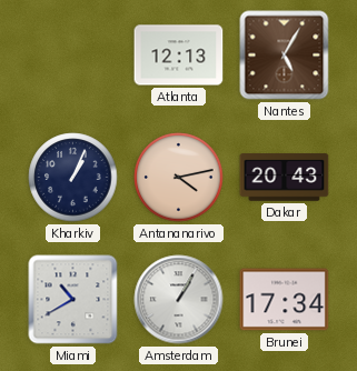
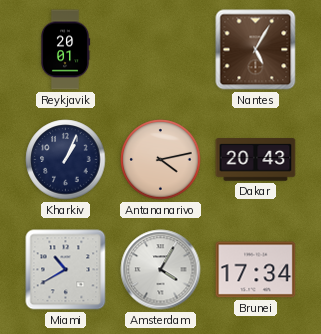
Reykjavik: none -> 20:01
Atlanta: 12:13 -> none
Amsterdam: 1:05 -> 4:05
